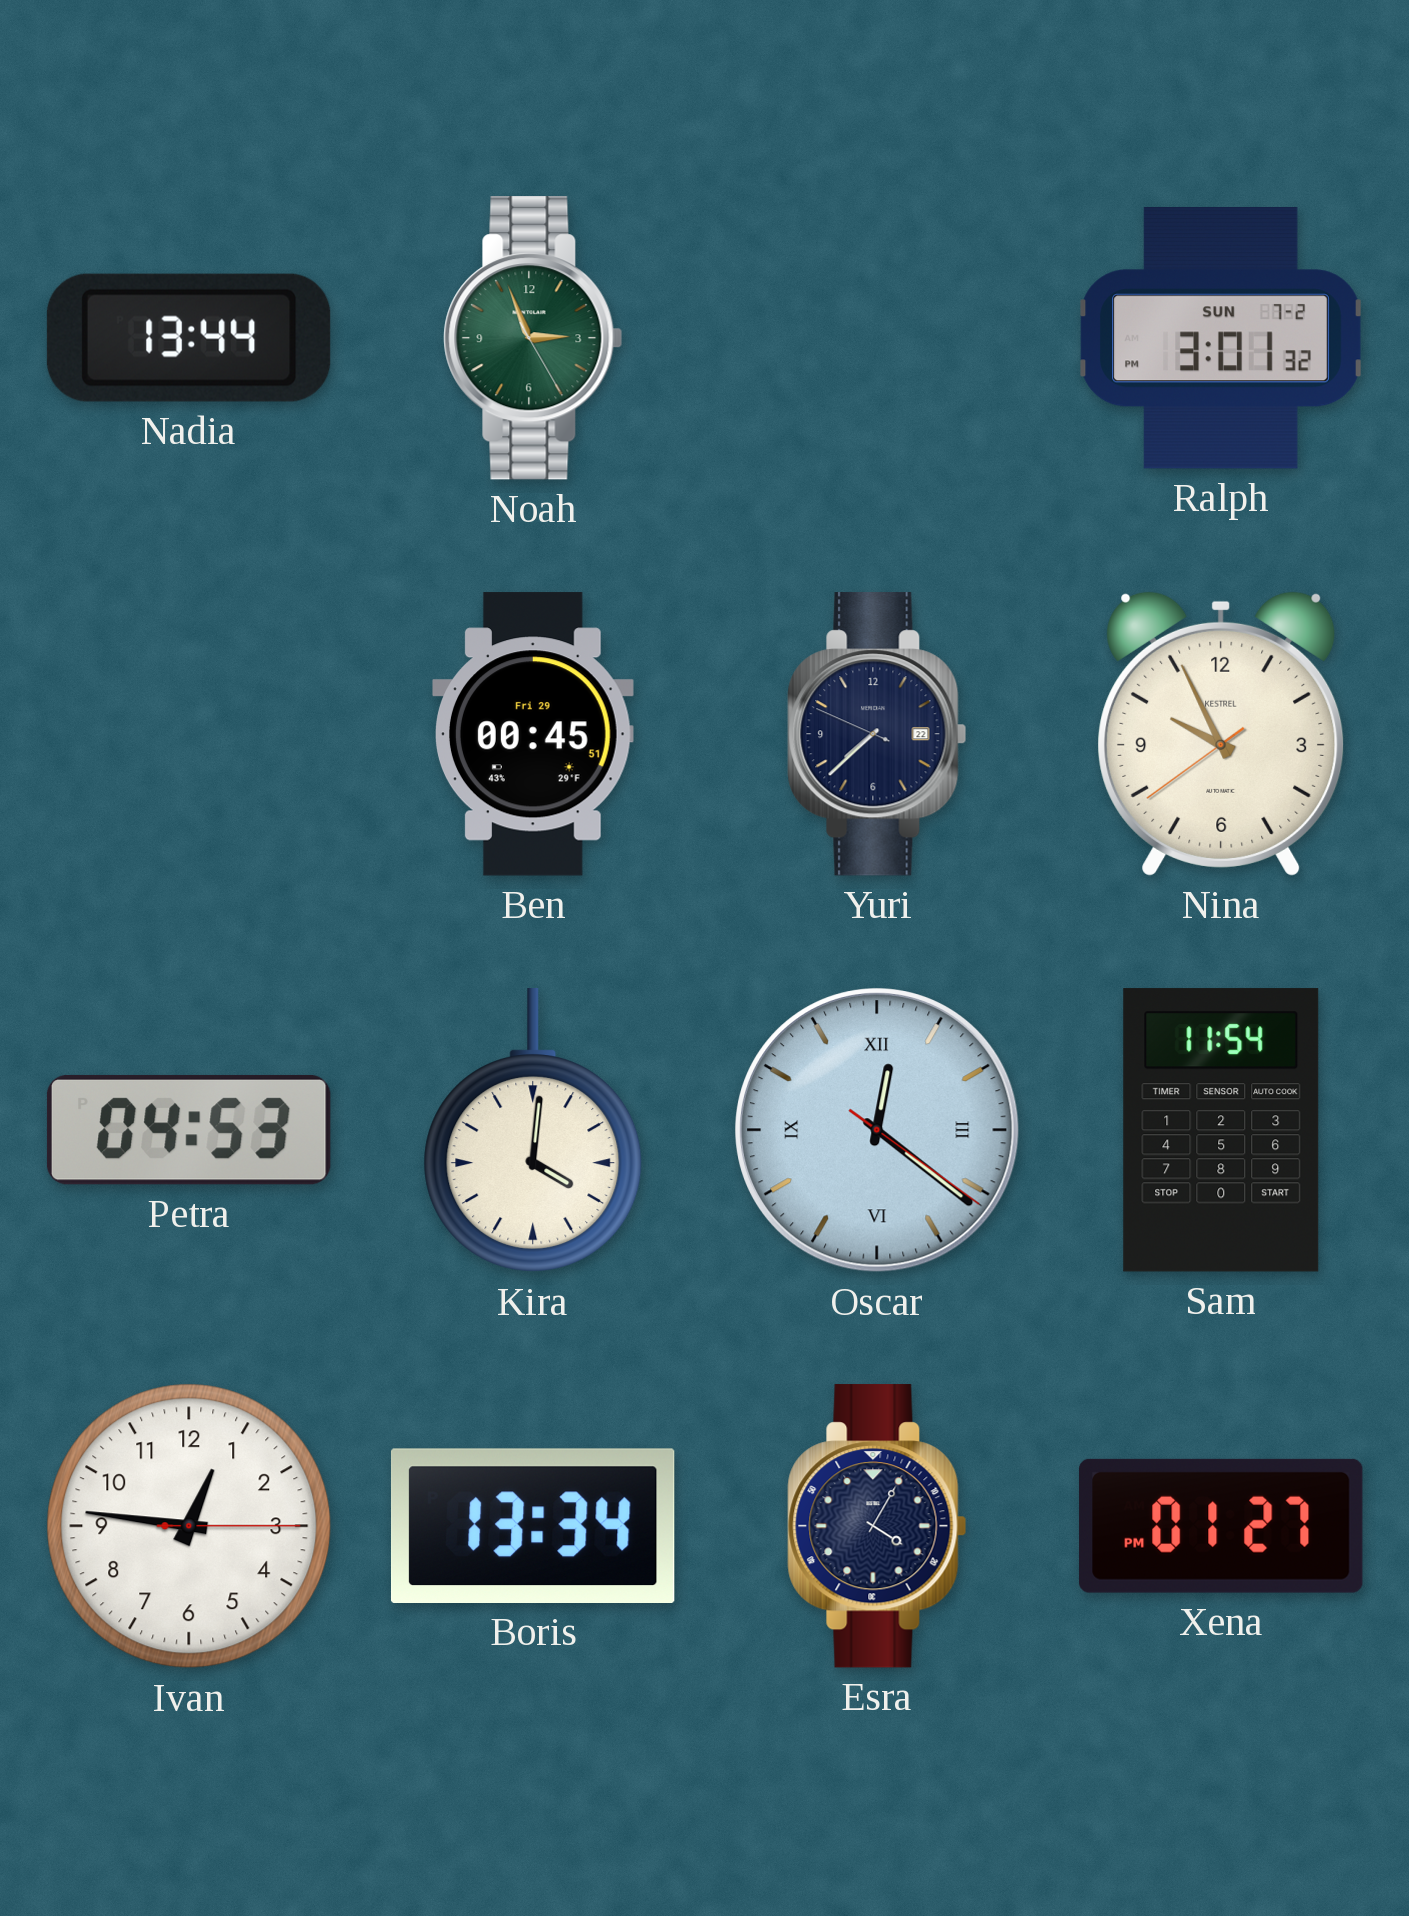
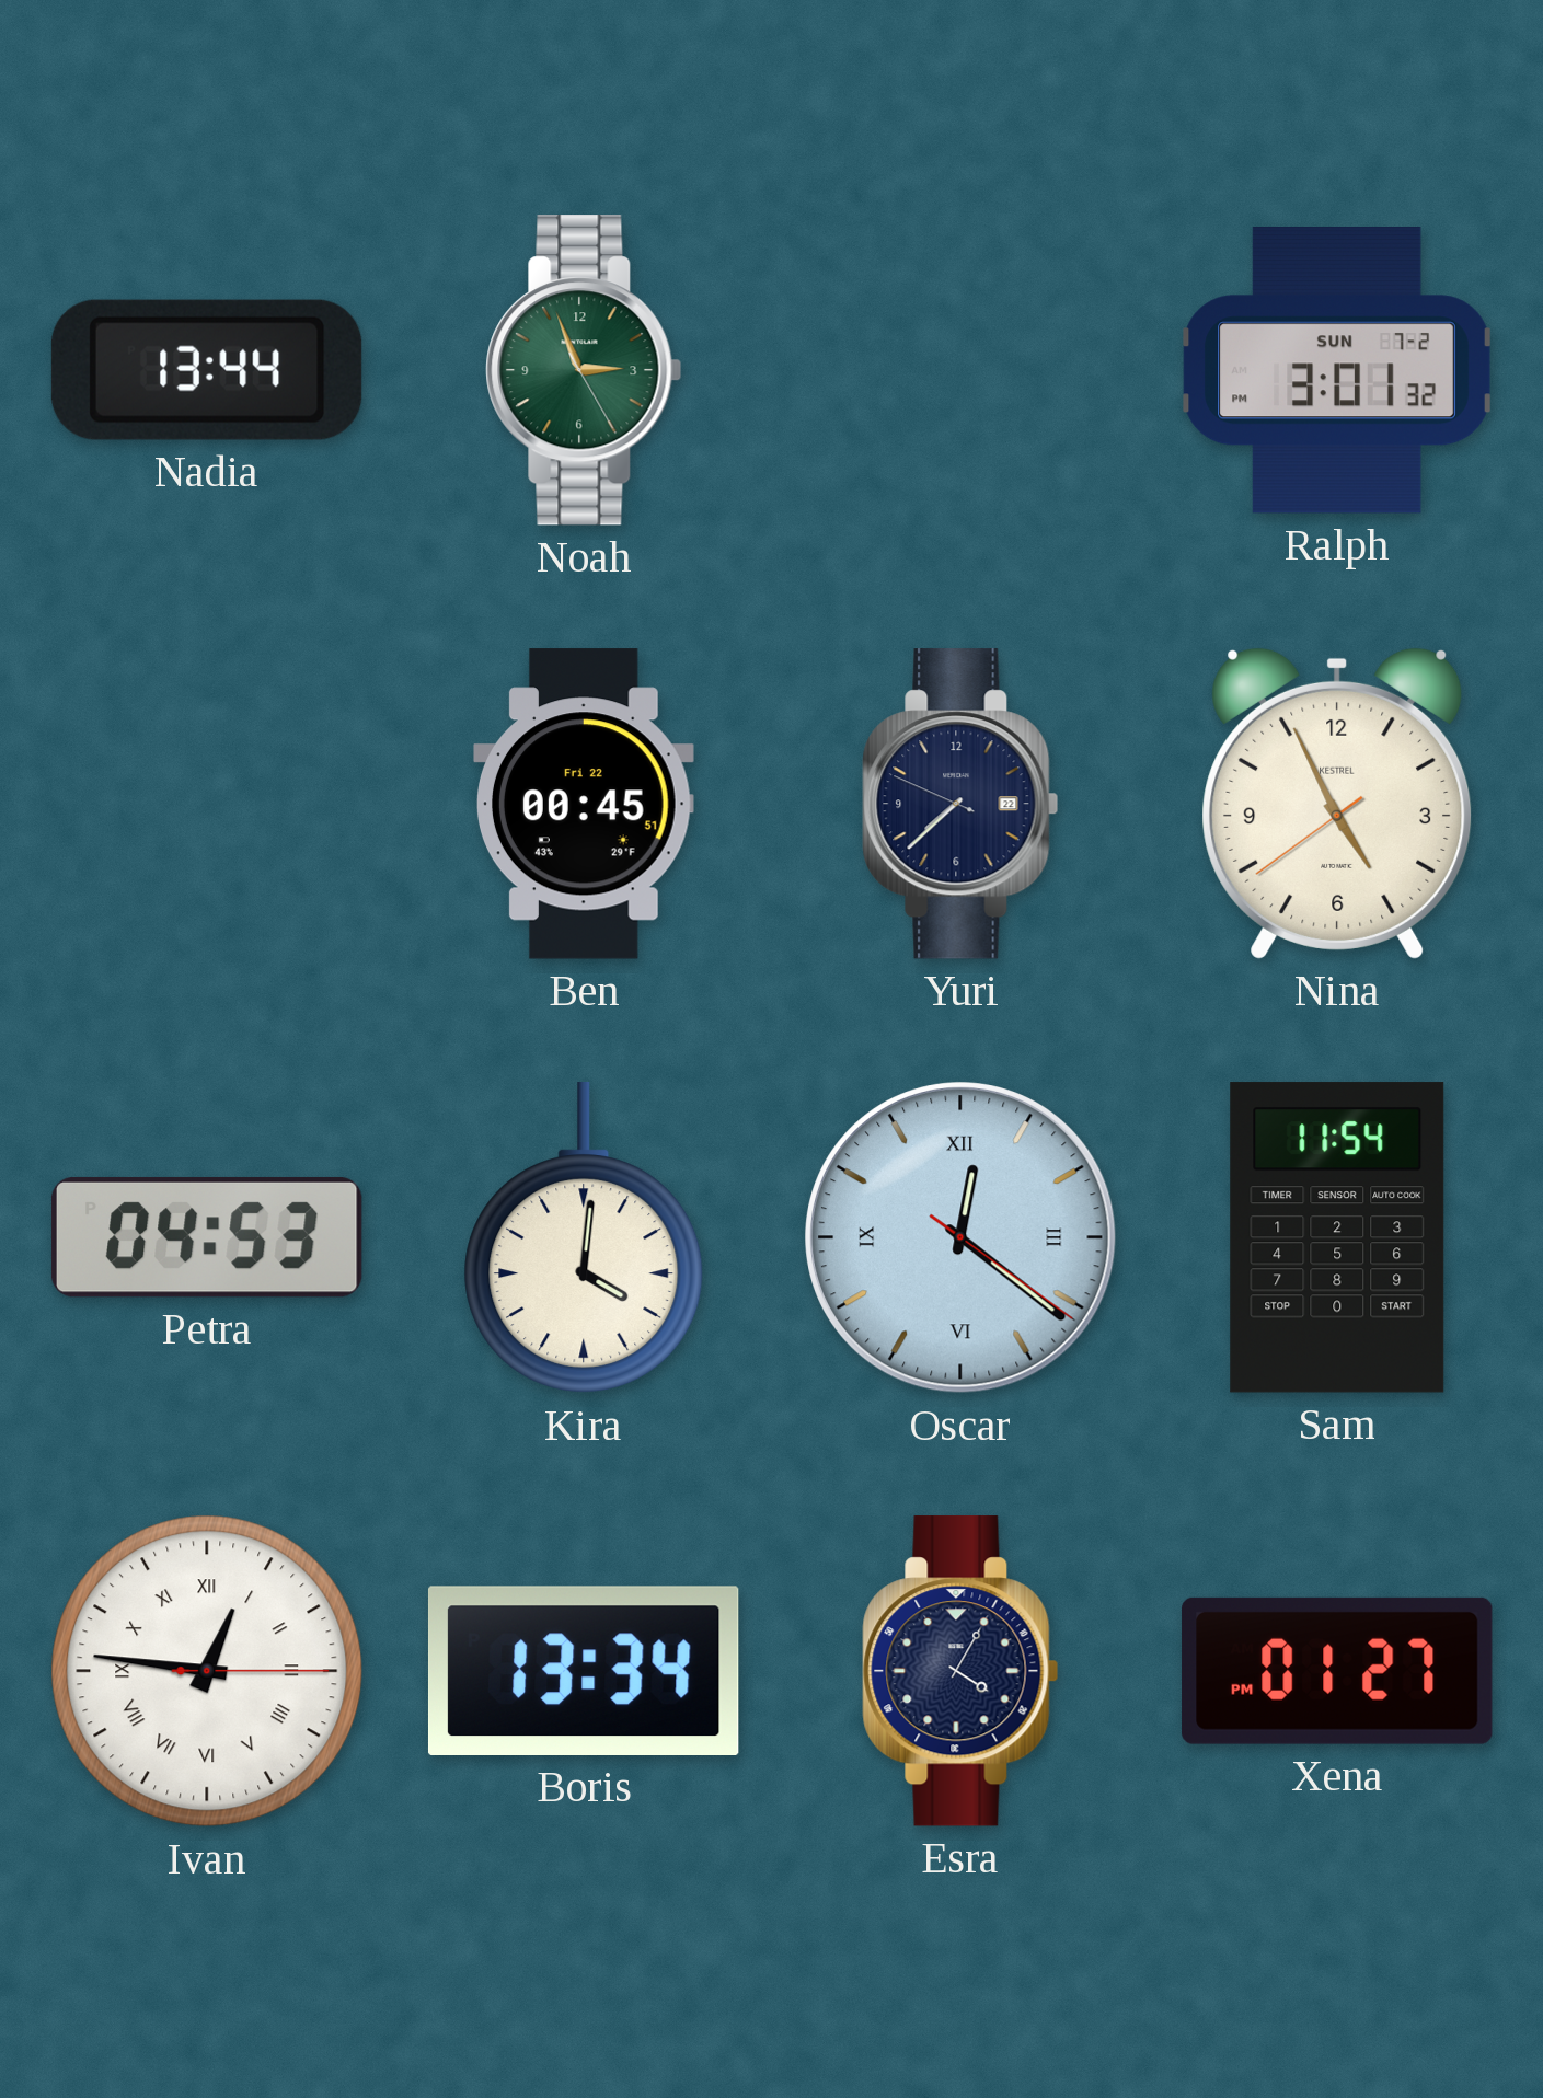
Ben date: Fri 29 -> Fri 22
Nina: 9:55 -> 4:55
Ivan numerals: Arabic -> Roman
